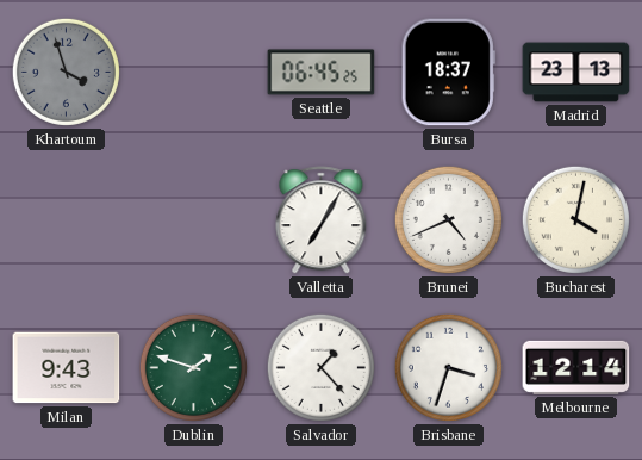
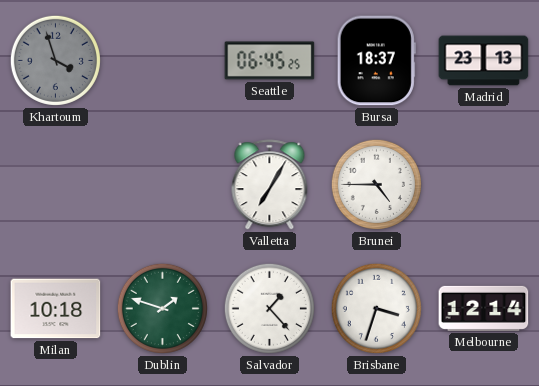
Brunei: 4:41 -> 4:45
Bucharest: 4:02 -> none
Milan: 9:43 -> 10:18
